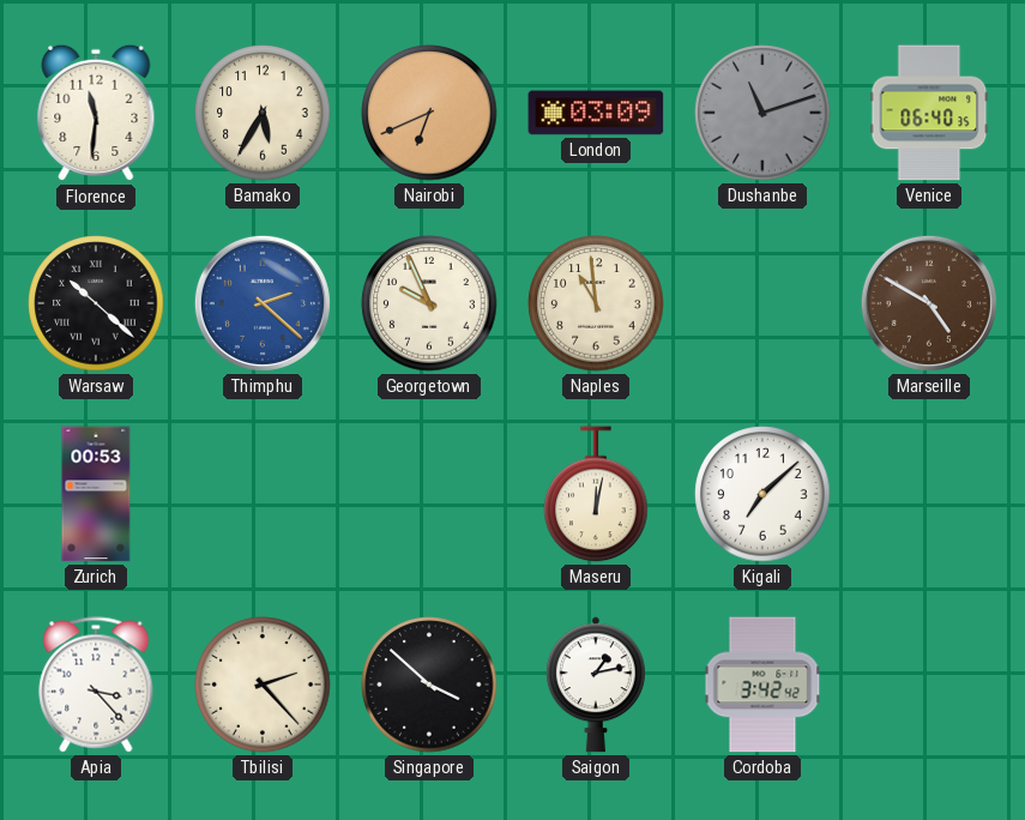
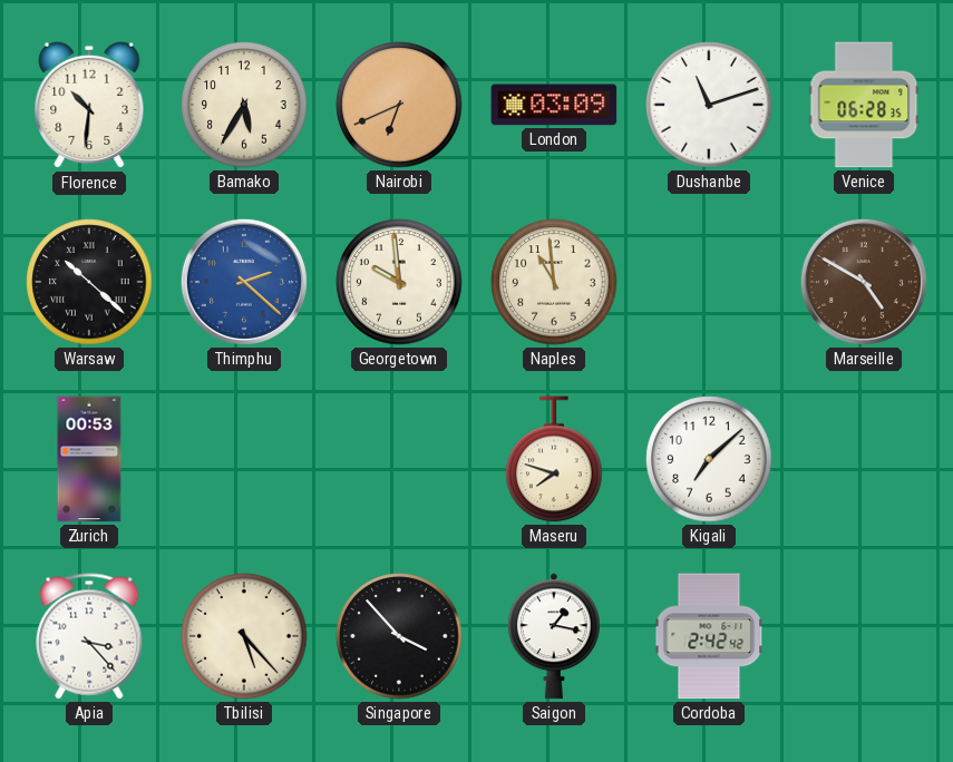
Florence: 11:31 -> 10:31
Dushanbe dial: grey -> white
Venice: 06:40 -> 06:28
Georgetown: 9:56 -> 9:59
Maseru: 12:02 -> 7:48
Tbilisi: 2:23 -> 5:23
Singapore: 3:52 -> 3:53
Saigon: 1:13 -> 1:17
Cordoba: 3:42 -> 2:42
